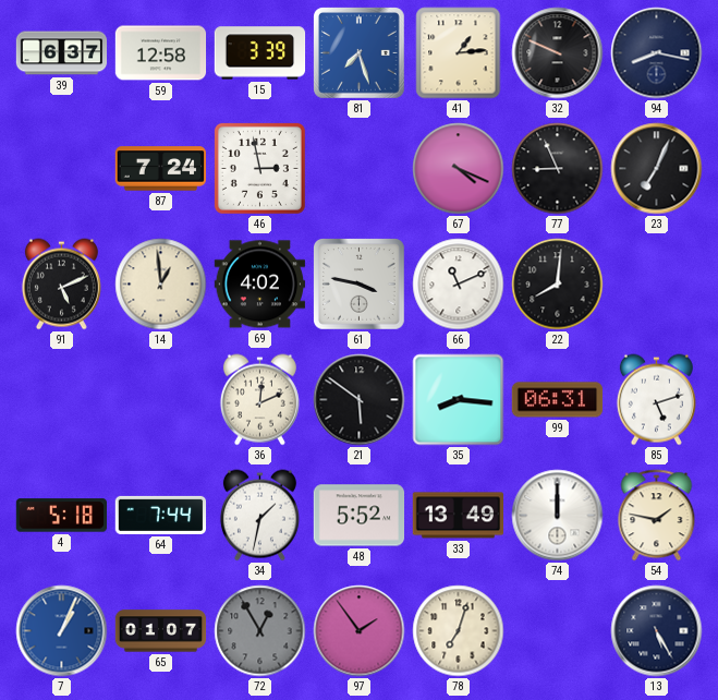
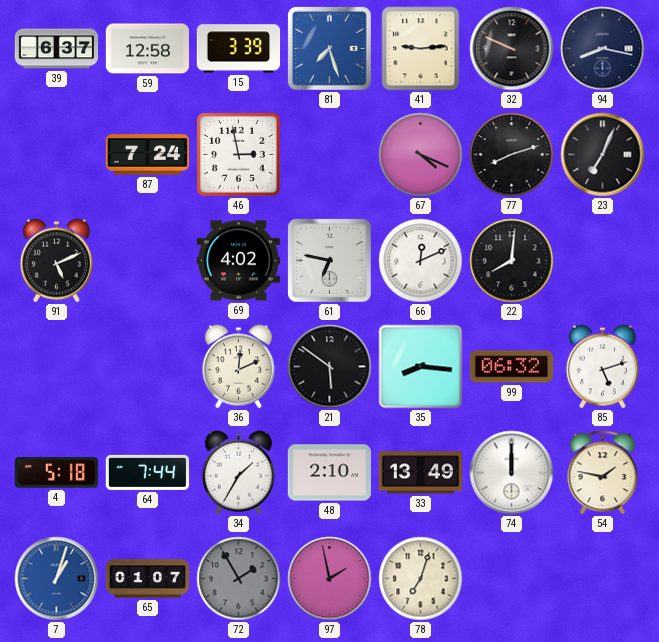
41: 1:14 -> 9:14
77: 8:56 -> 8:12
14: 12:59 -> none
61: 3:47 -> 6:47
66: 11:11 -> 12:11
99: 06:31 -> 06:32
34: 1:32 -> 1:35
48: 5:52 -> 2:10
7: 1:04 -> 1:03
72: 12:55 -> 1:55
97: 1:54 -> 1:58
13: 5:25 -> none
